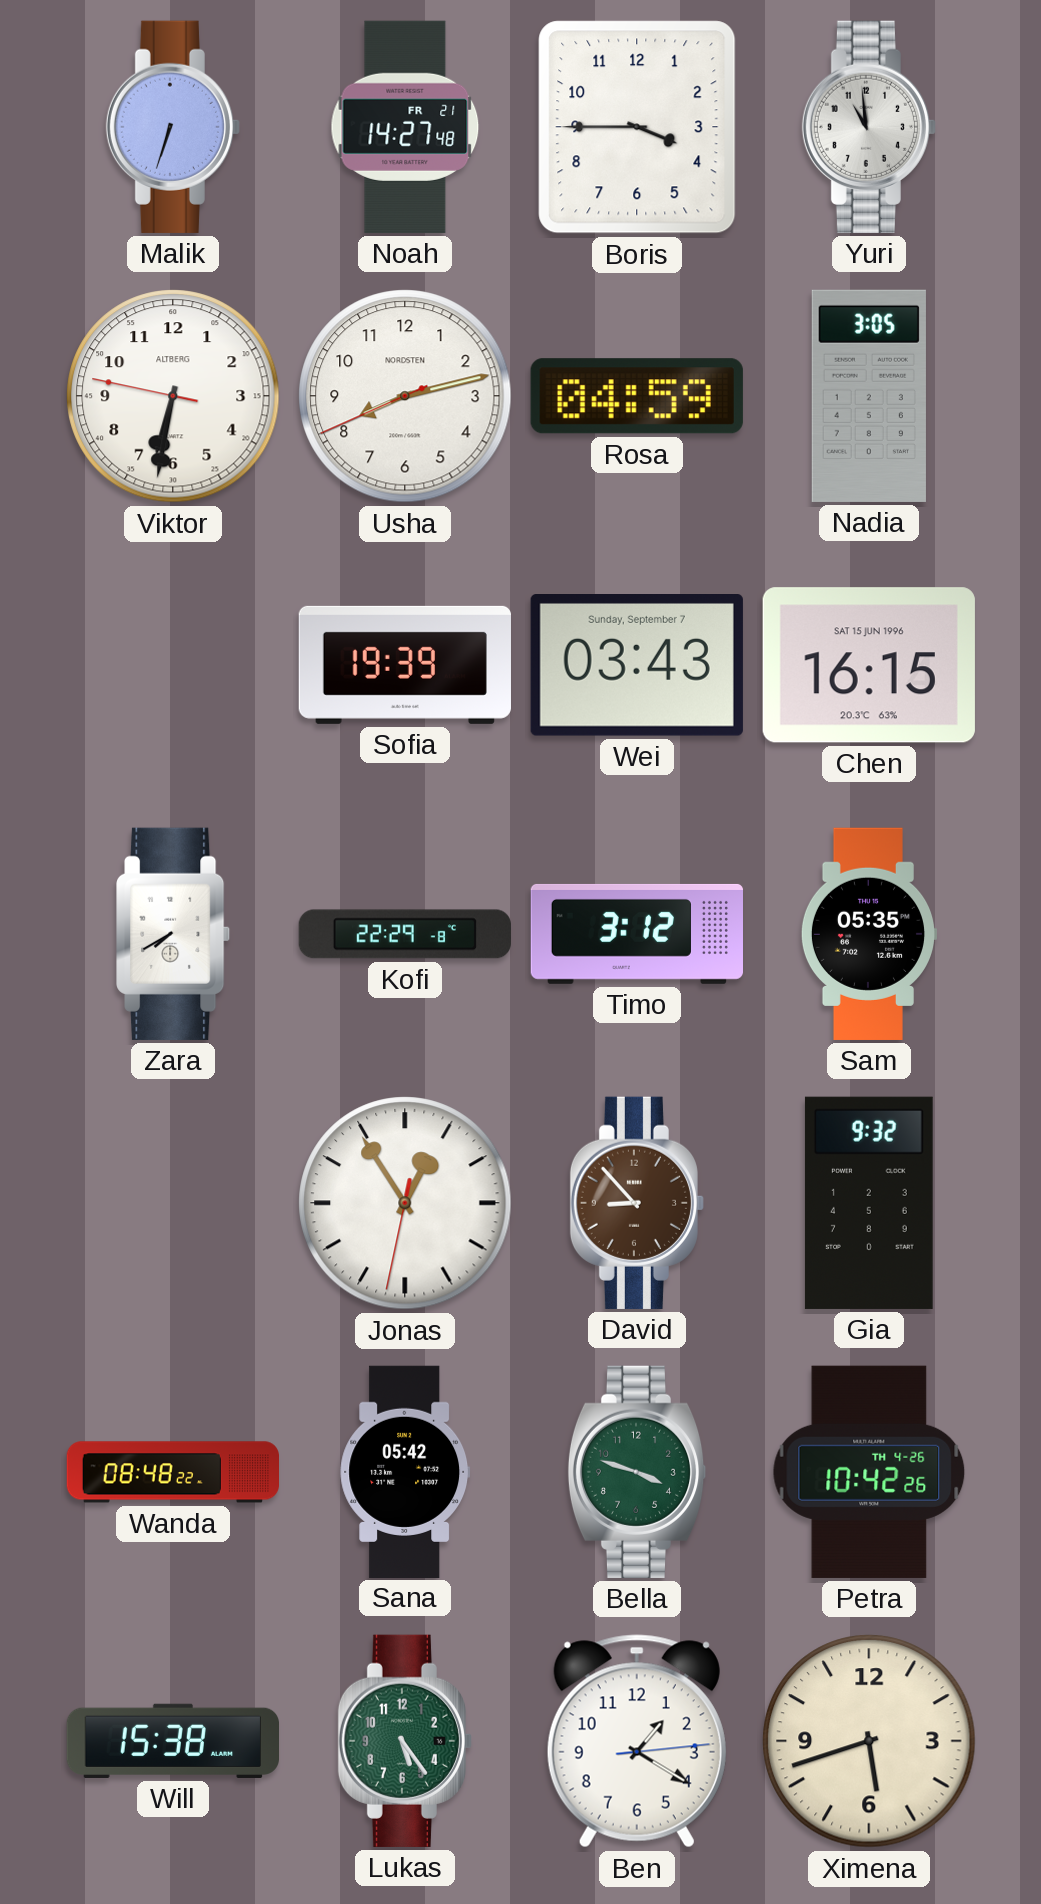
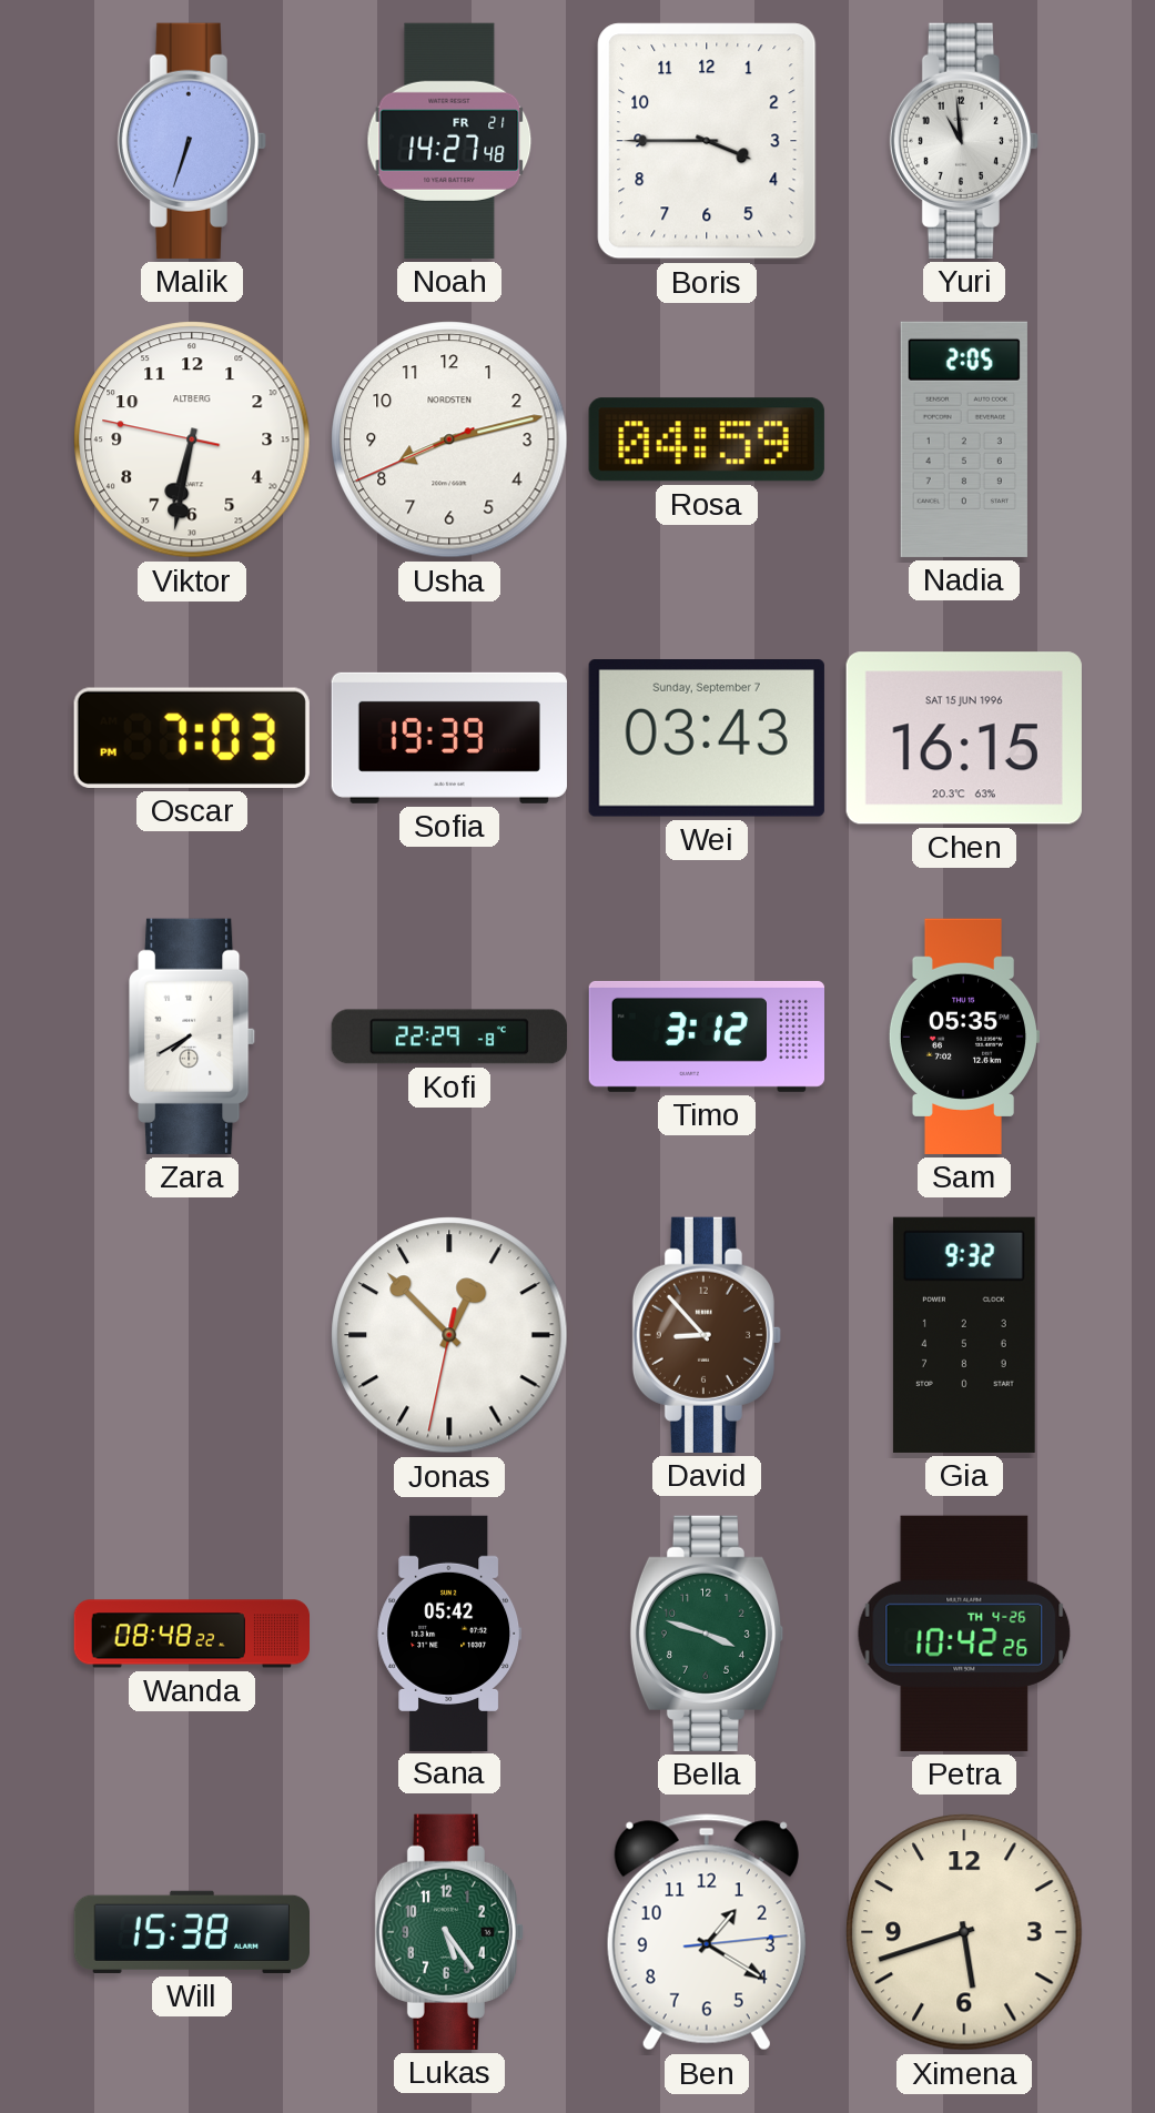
Nadia: 3:05 -> 2:05
Oscar: none -> 7:03
Jonas: 12:54 -> 12:52
